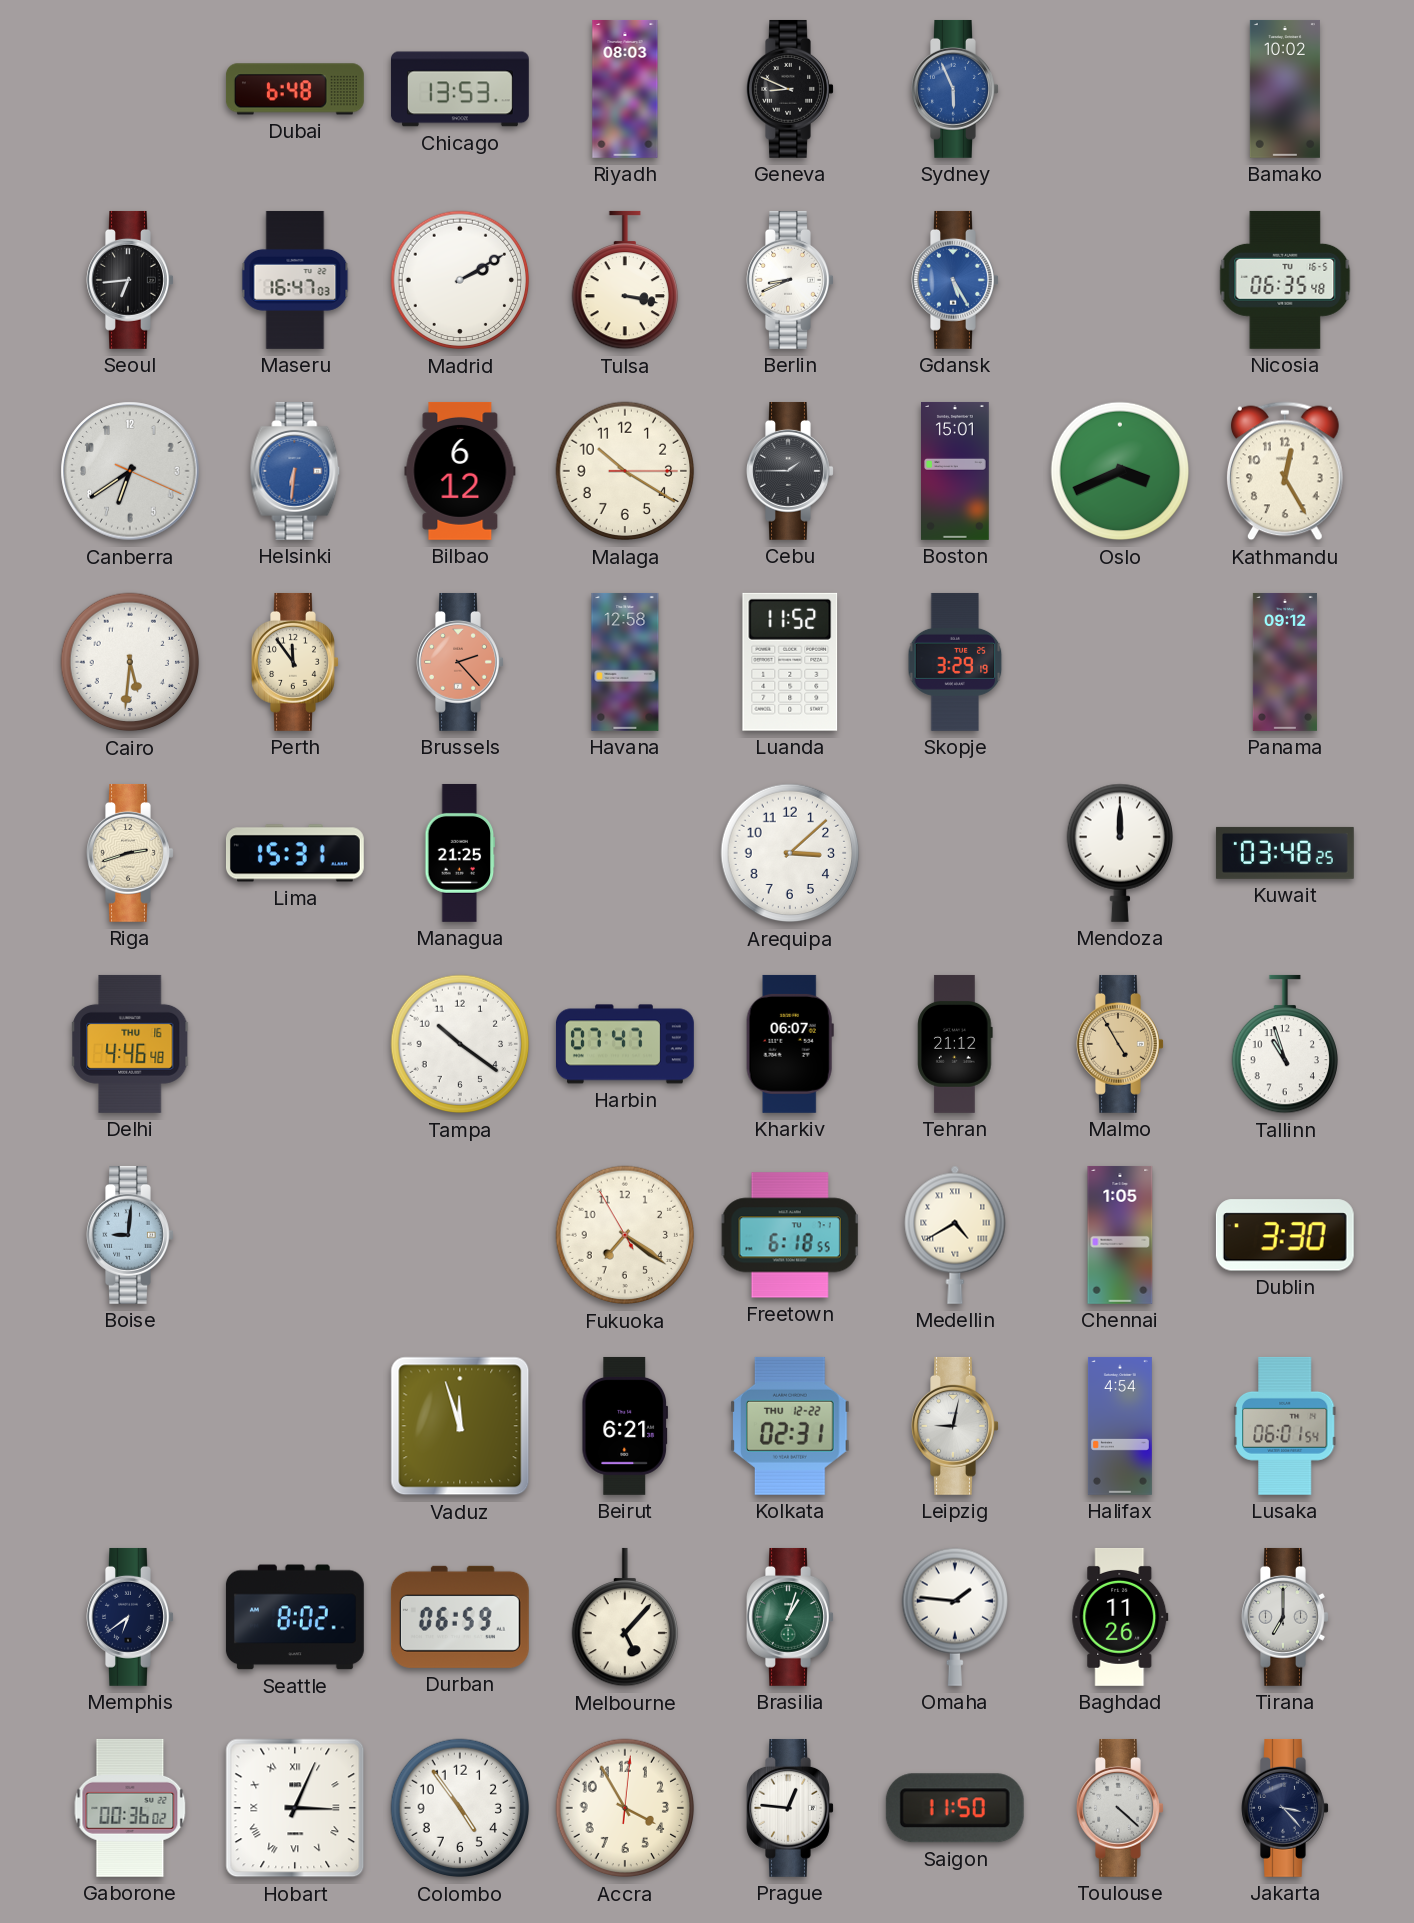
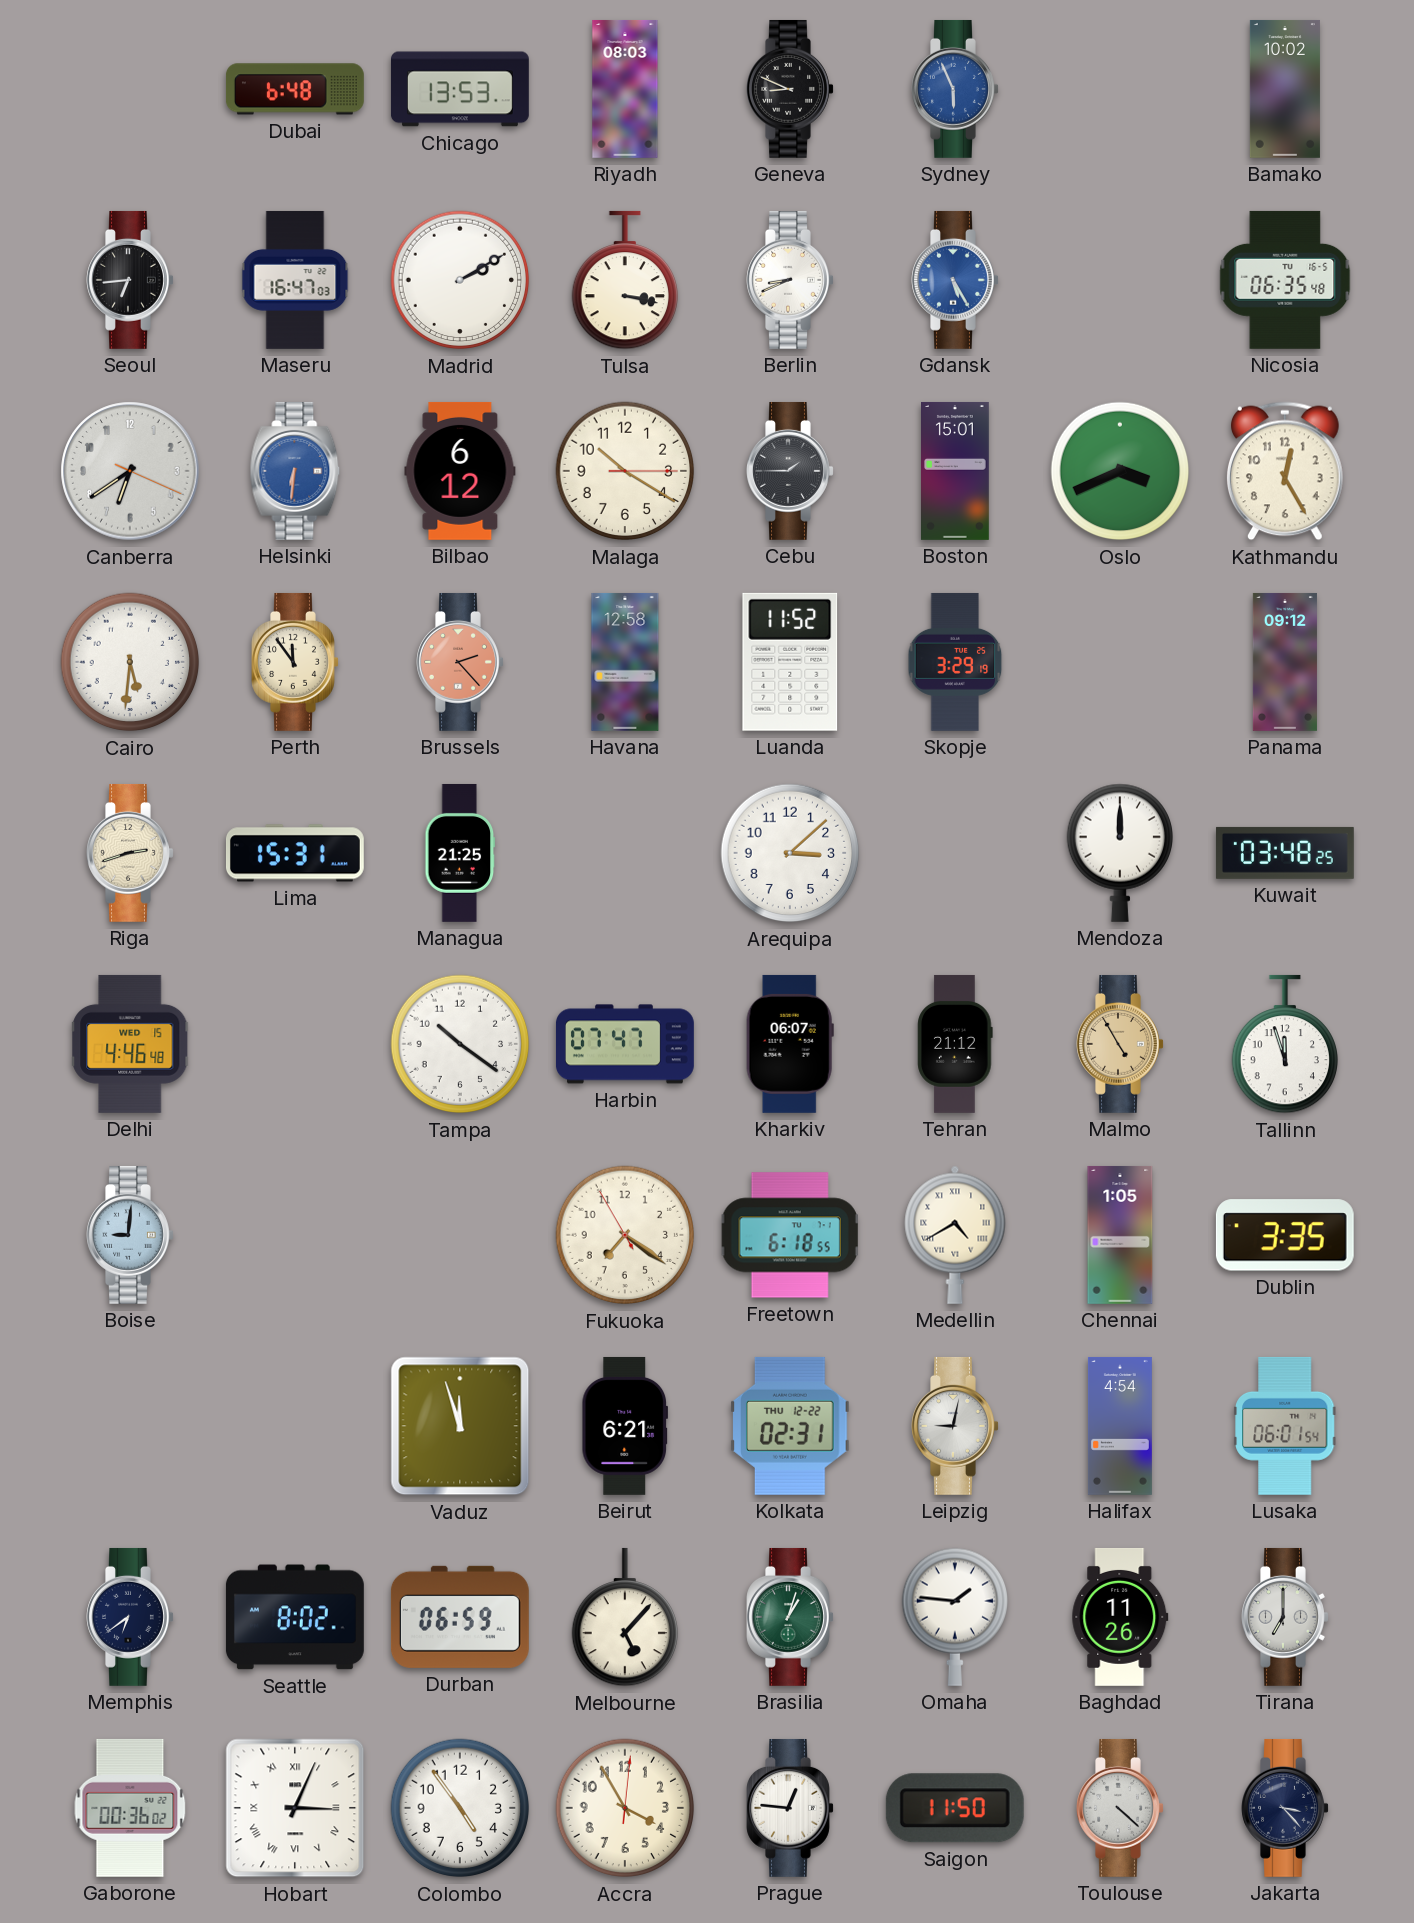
Delhi date: THU 16 -> WED 15
Tallinn: 10:57 -> 11:57
Dublin: 3:30 -> 3:35
